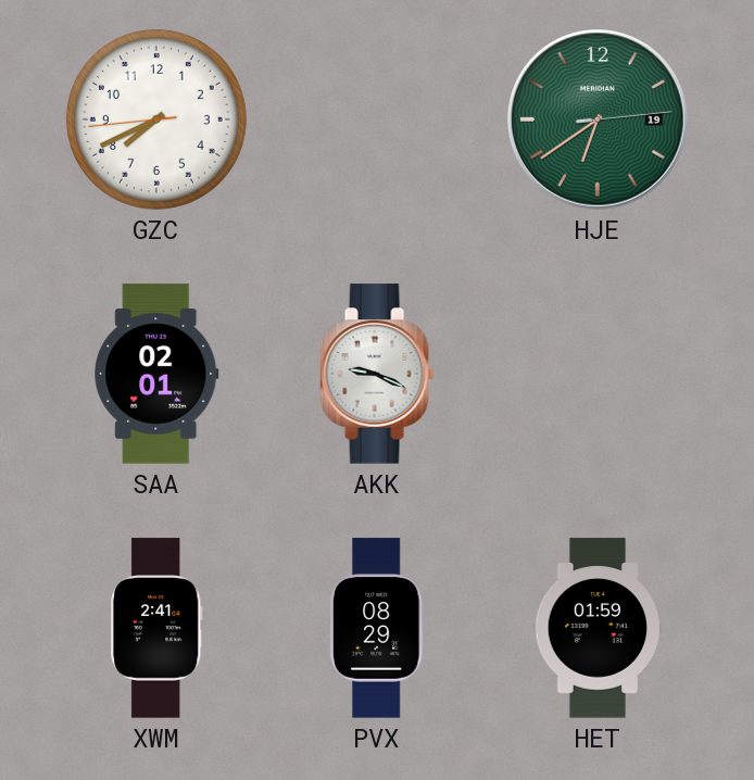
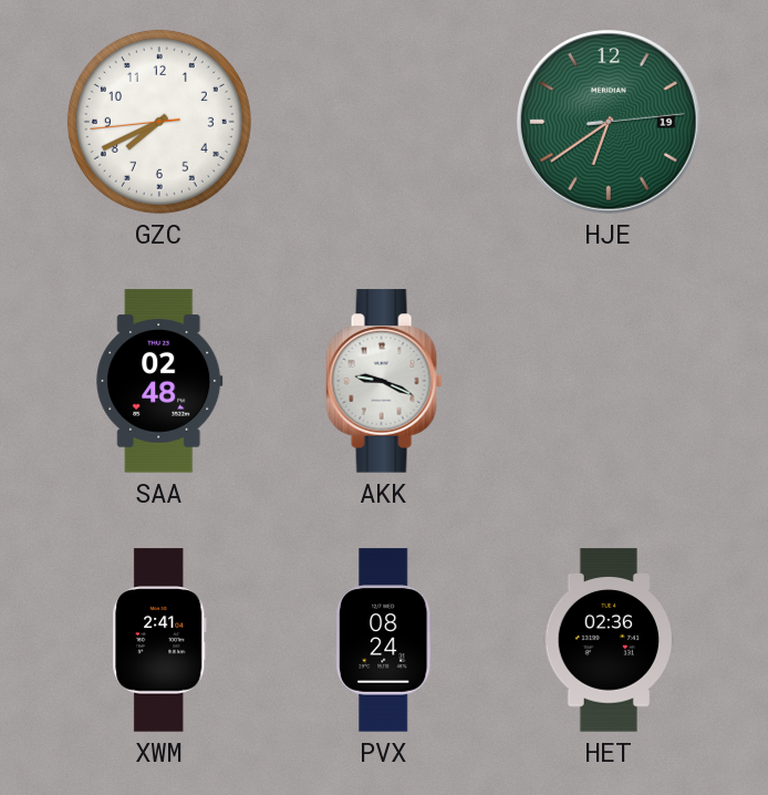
SAA: 02:01 -> 02:48
PVX: 08:29 -> 08:24
HET: 01:59 -> 02:36
